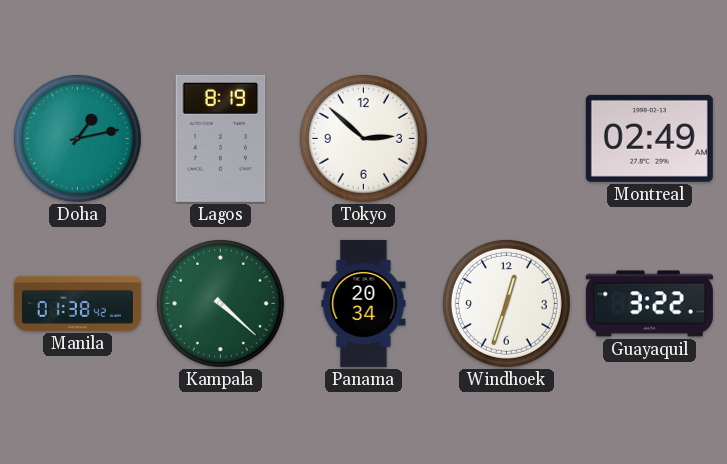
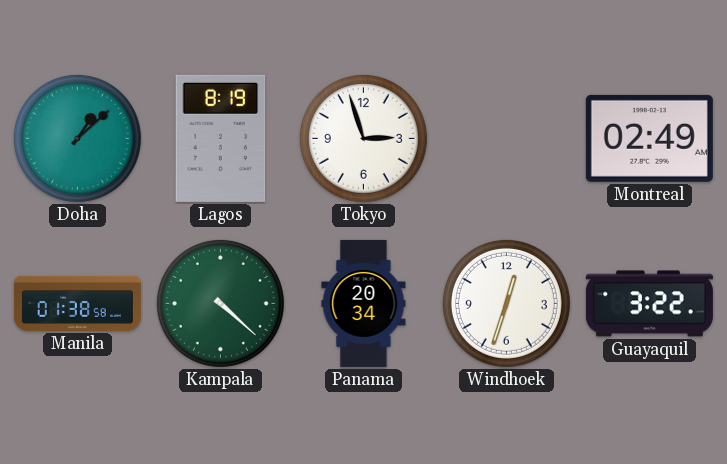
Doha: 1:13 -> 1:08
Tokyo: 2:52 -> 2:57
Manila: 01:38:42 -> 01:38:58
